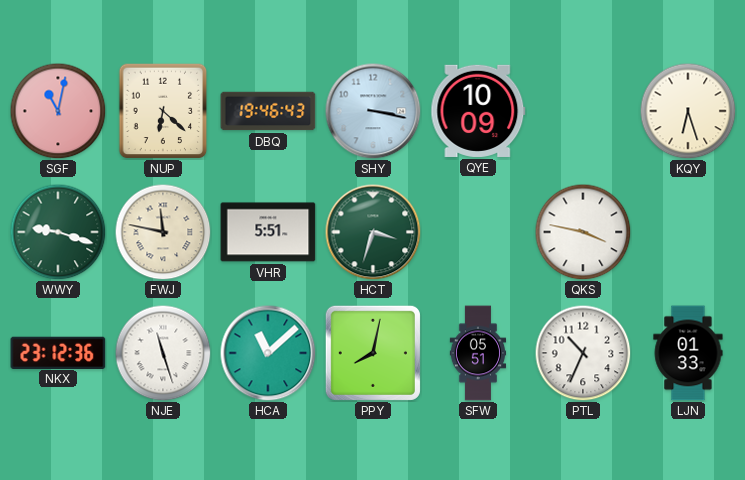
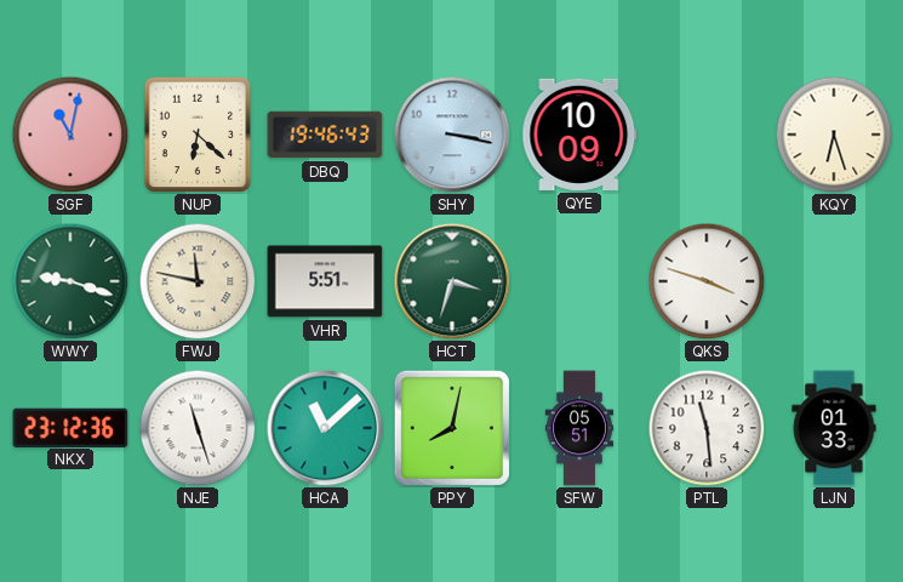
QKS: 3:47 -> 3:48
PTL: 10:34 -> 11:29
